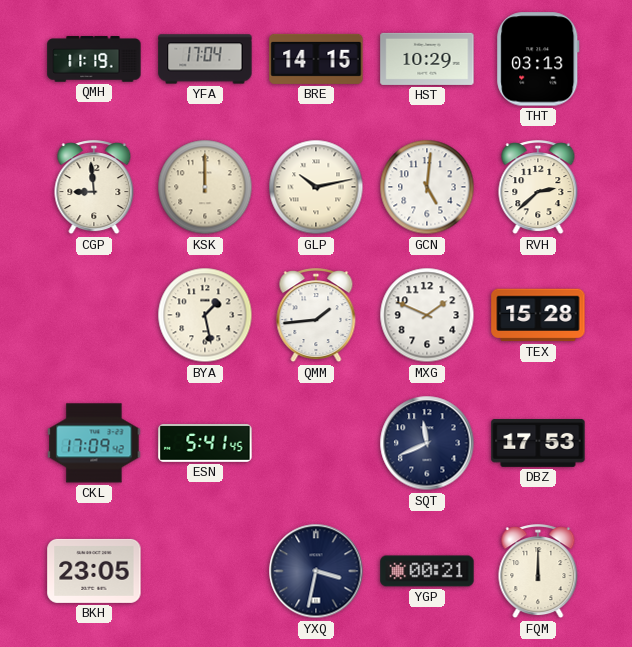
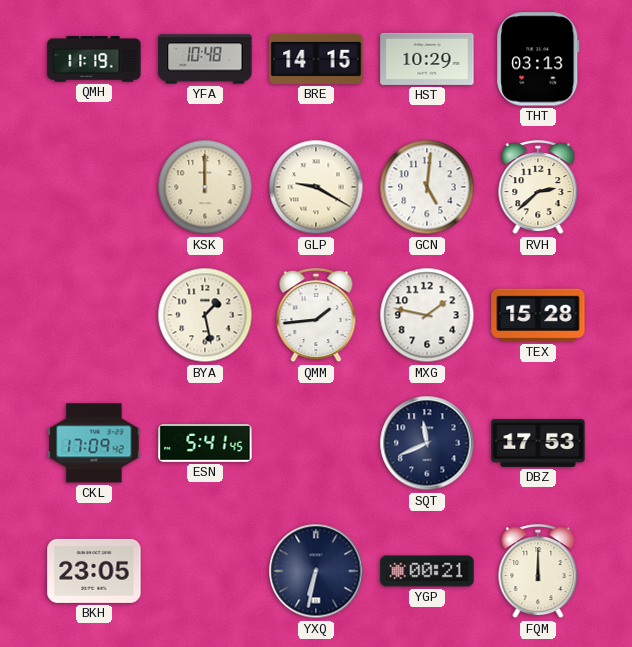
YFA: 17:04 -> 10:48
CGP: 8:59 -> none
GLP: 10:13 -> 9:20
MXG: 1:49 -> 1:47
YXQ: 3:32 -> 6:32
